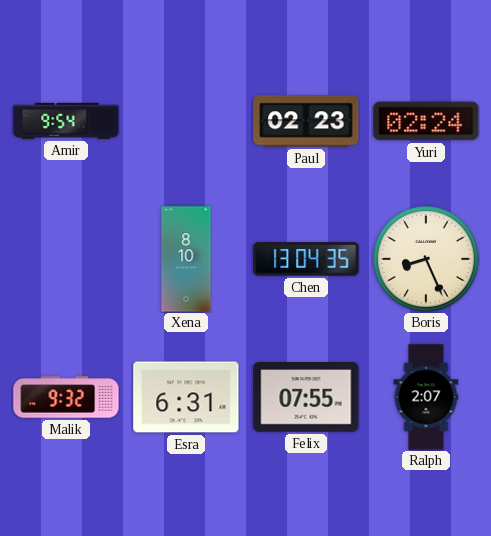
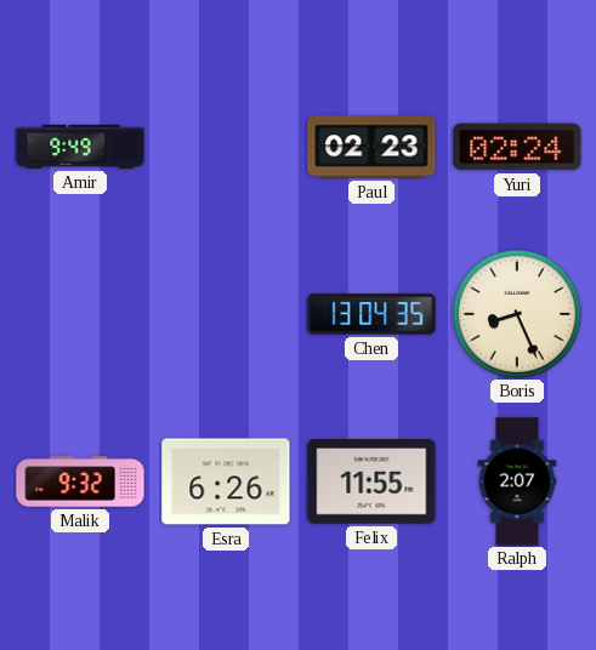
Amir: 9:54 -> 9:49
Xena: 8:10 -> none
Esra: 6:31 -> 6:26
Felix: 07:55 -> 11:55
